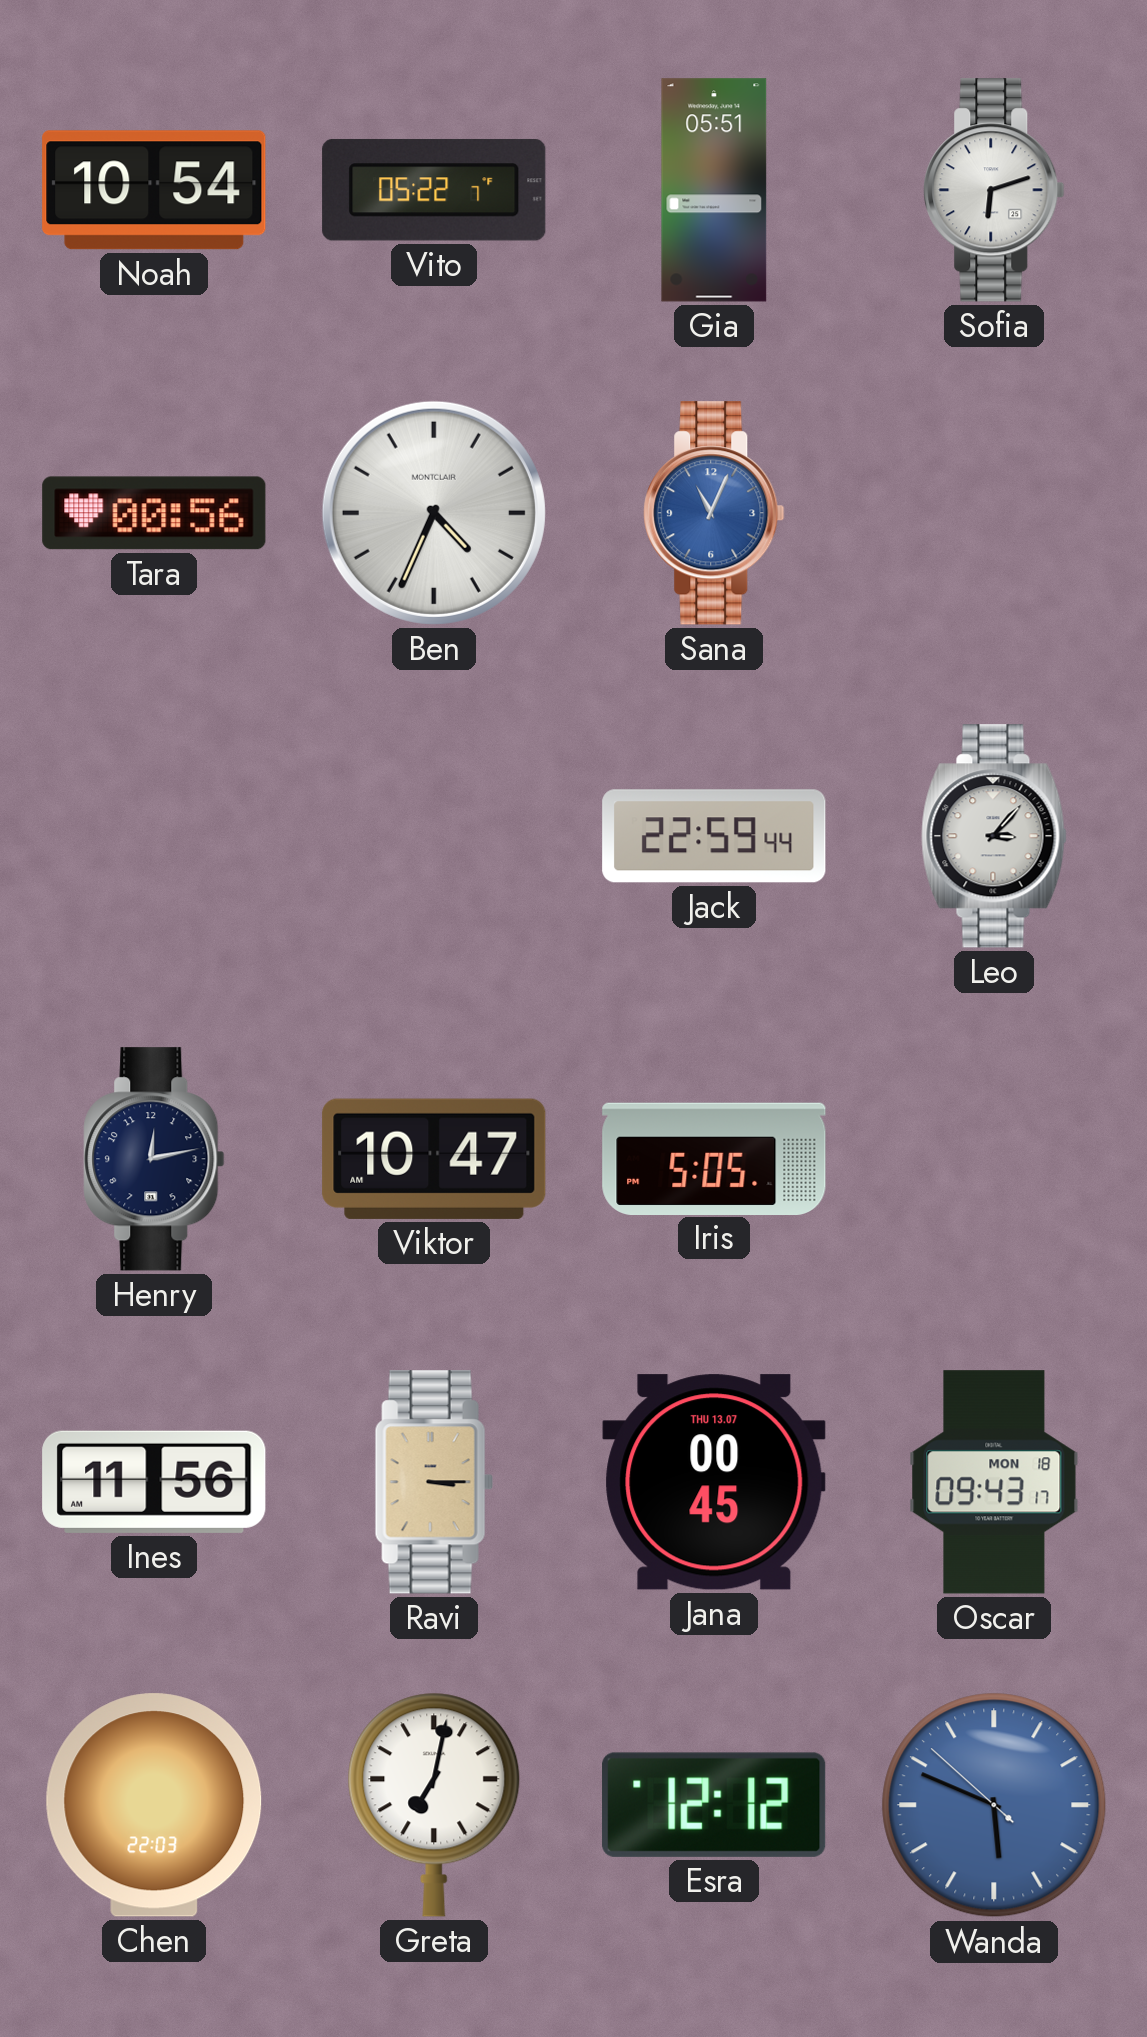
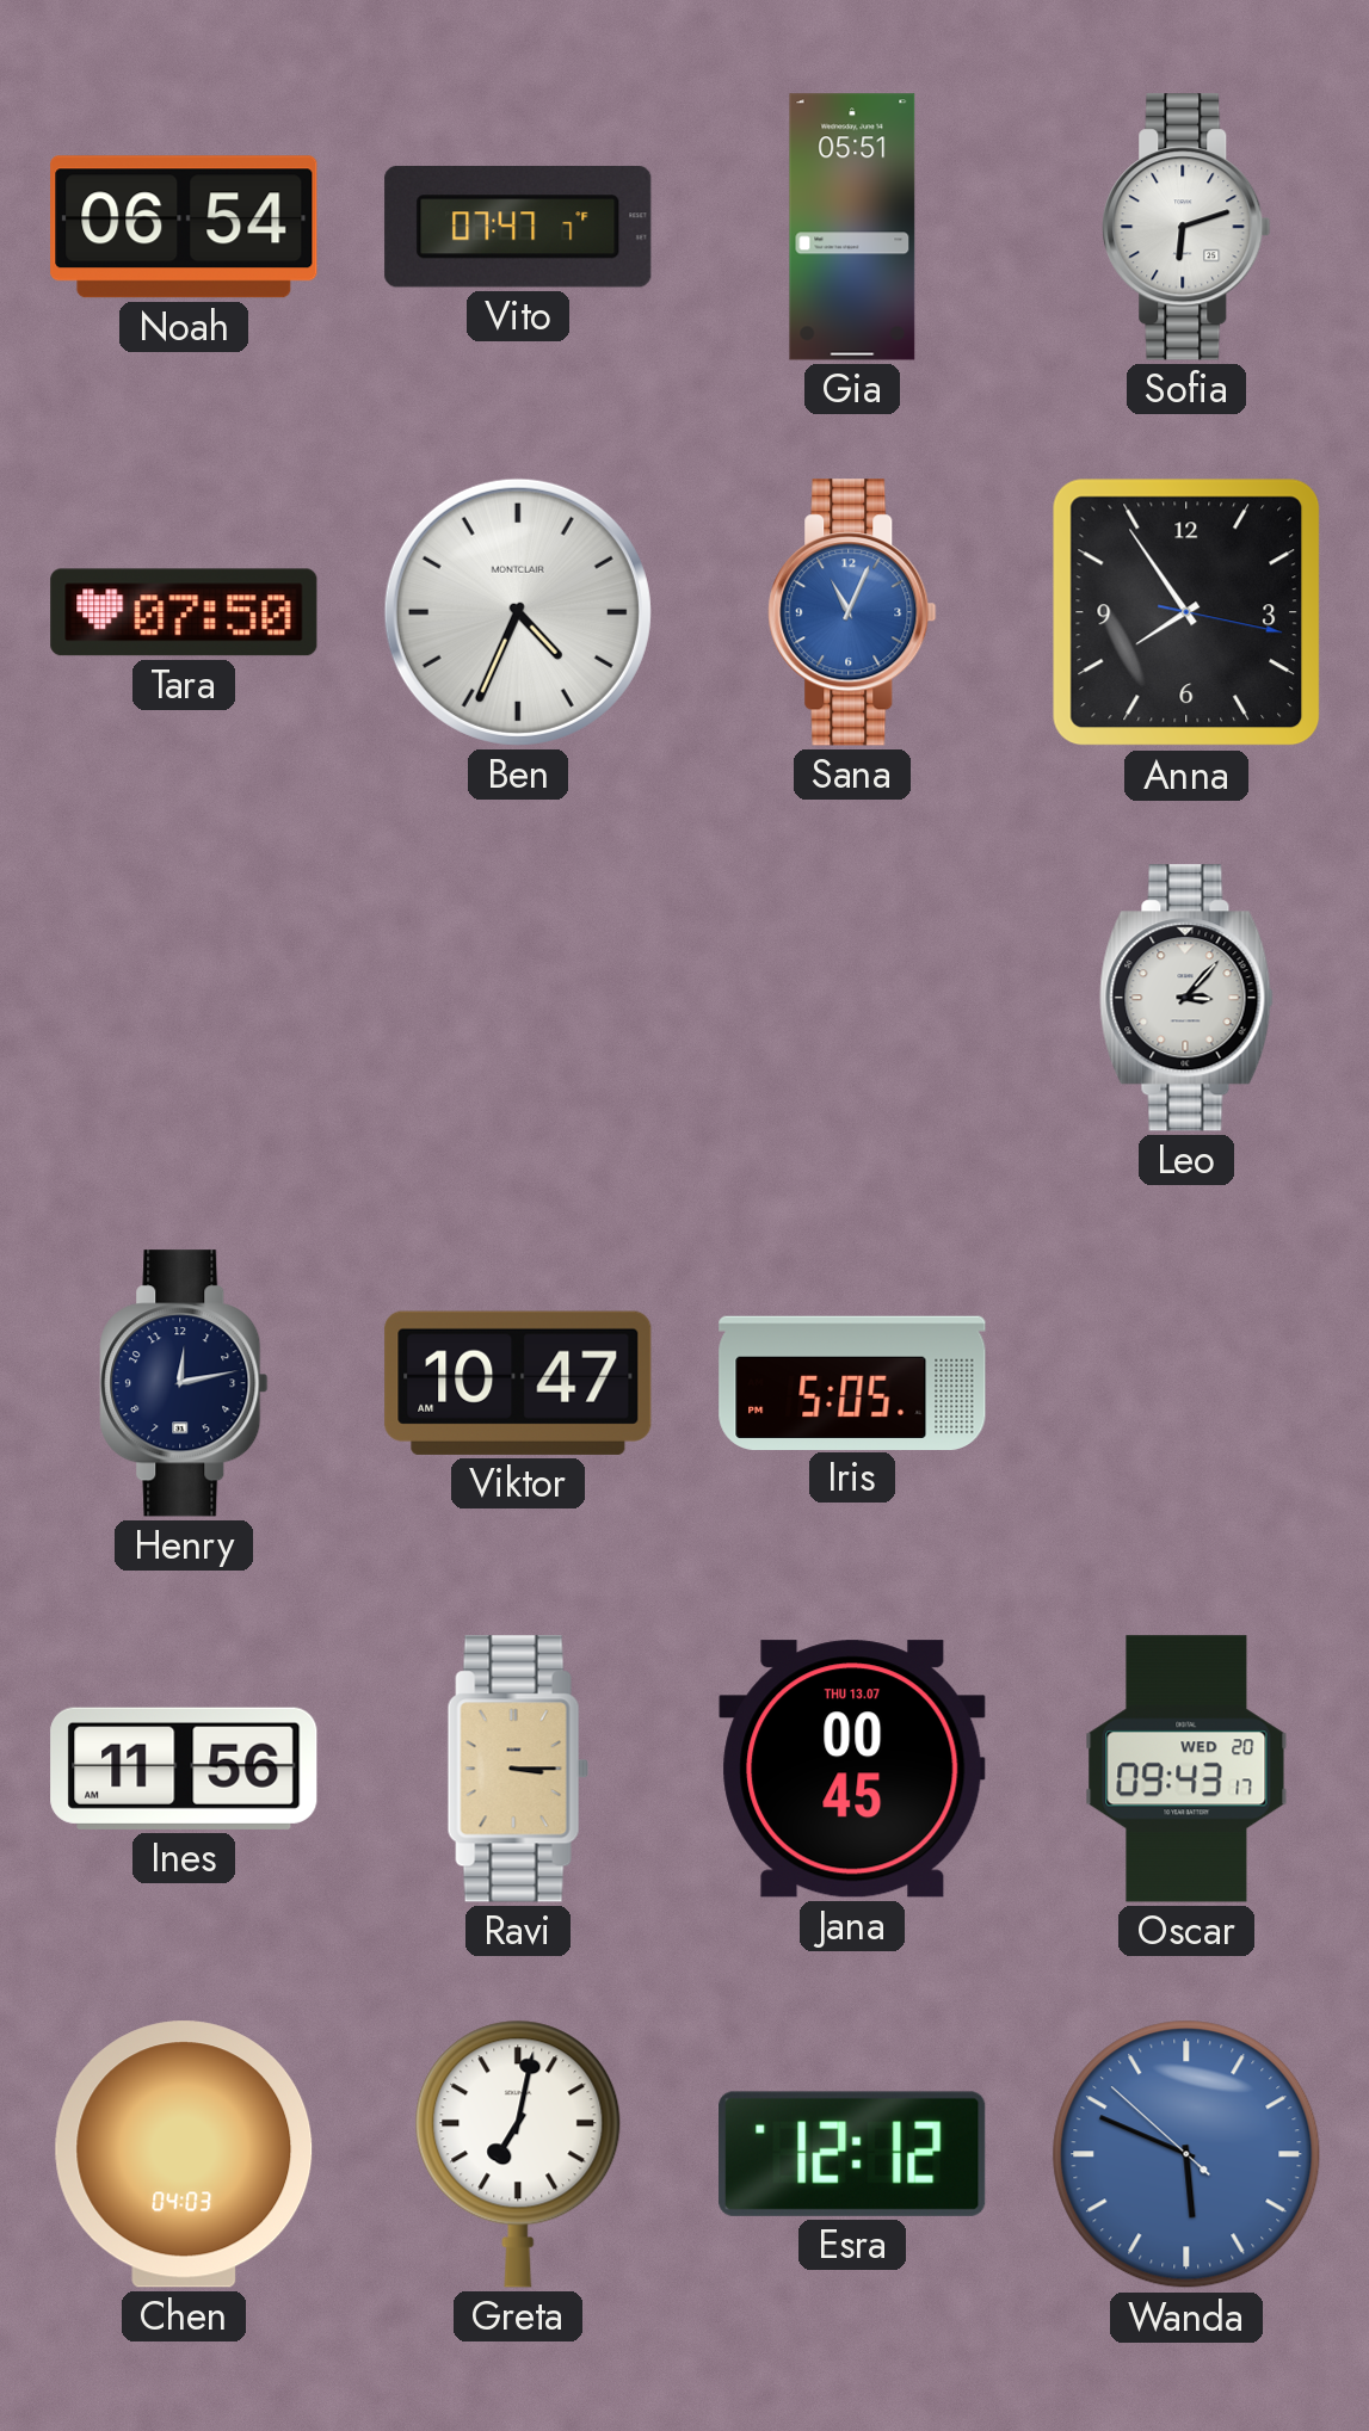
Noah: 10:54 -> 06:54
Vito: 05:22 -> 07:47
Tara: 00:56 -> 07:50
Anna: none -> 7:54
Jack: 22:59 -> none
Oscar date: MON 18 -> WED 20
Chen: 22:03 -> 04:03
